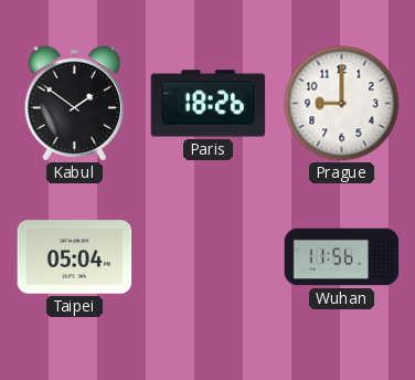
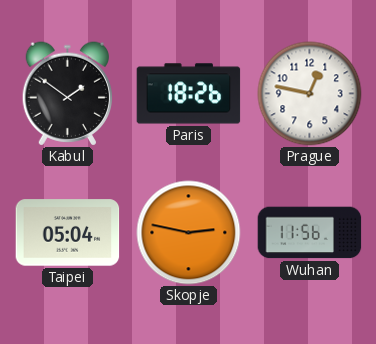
Prague: 9:00 -> 12:47
Skopje: none -> 2:47
